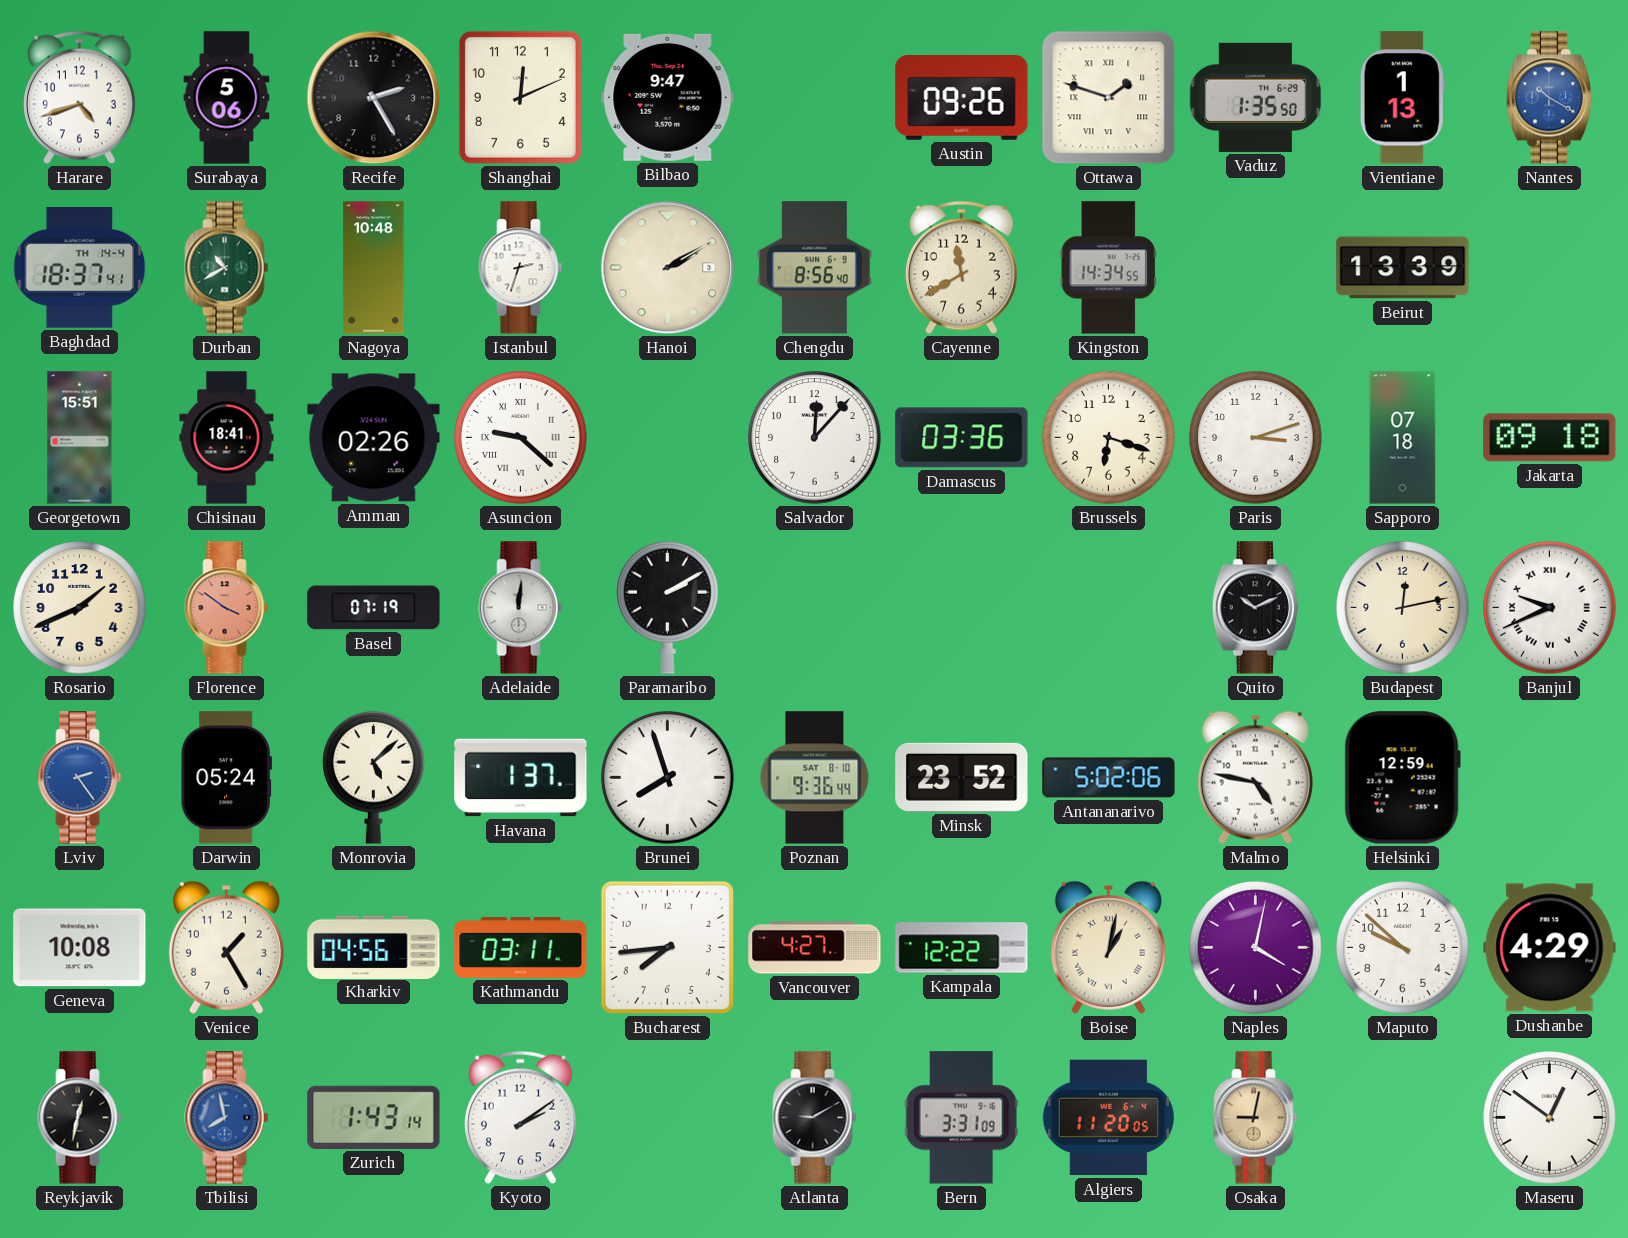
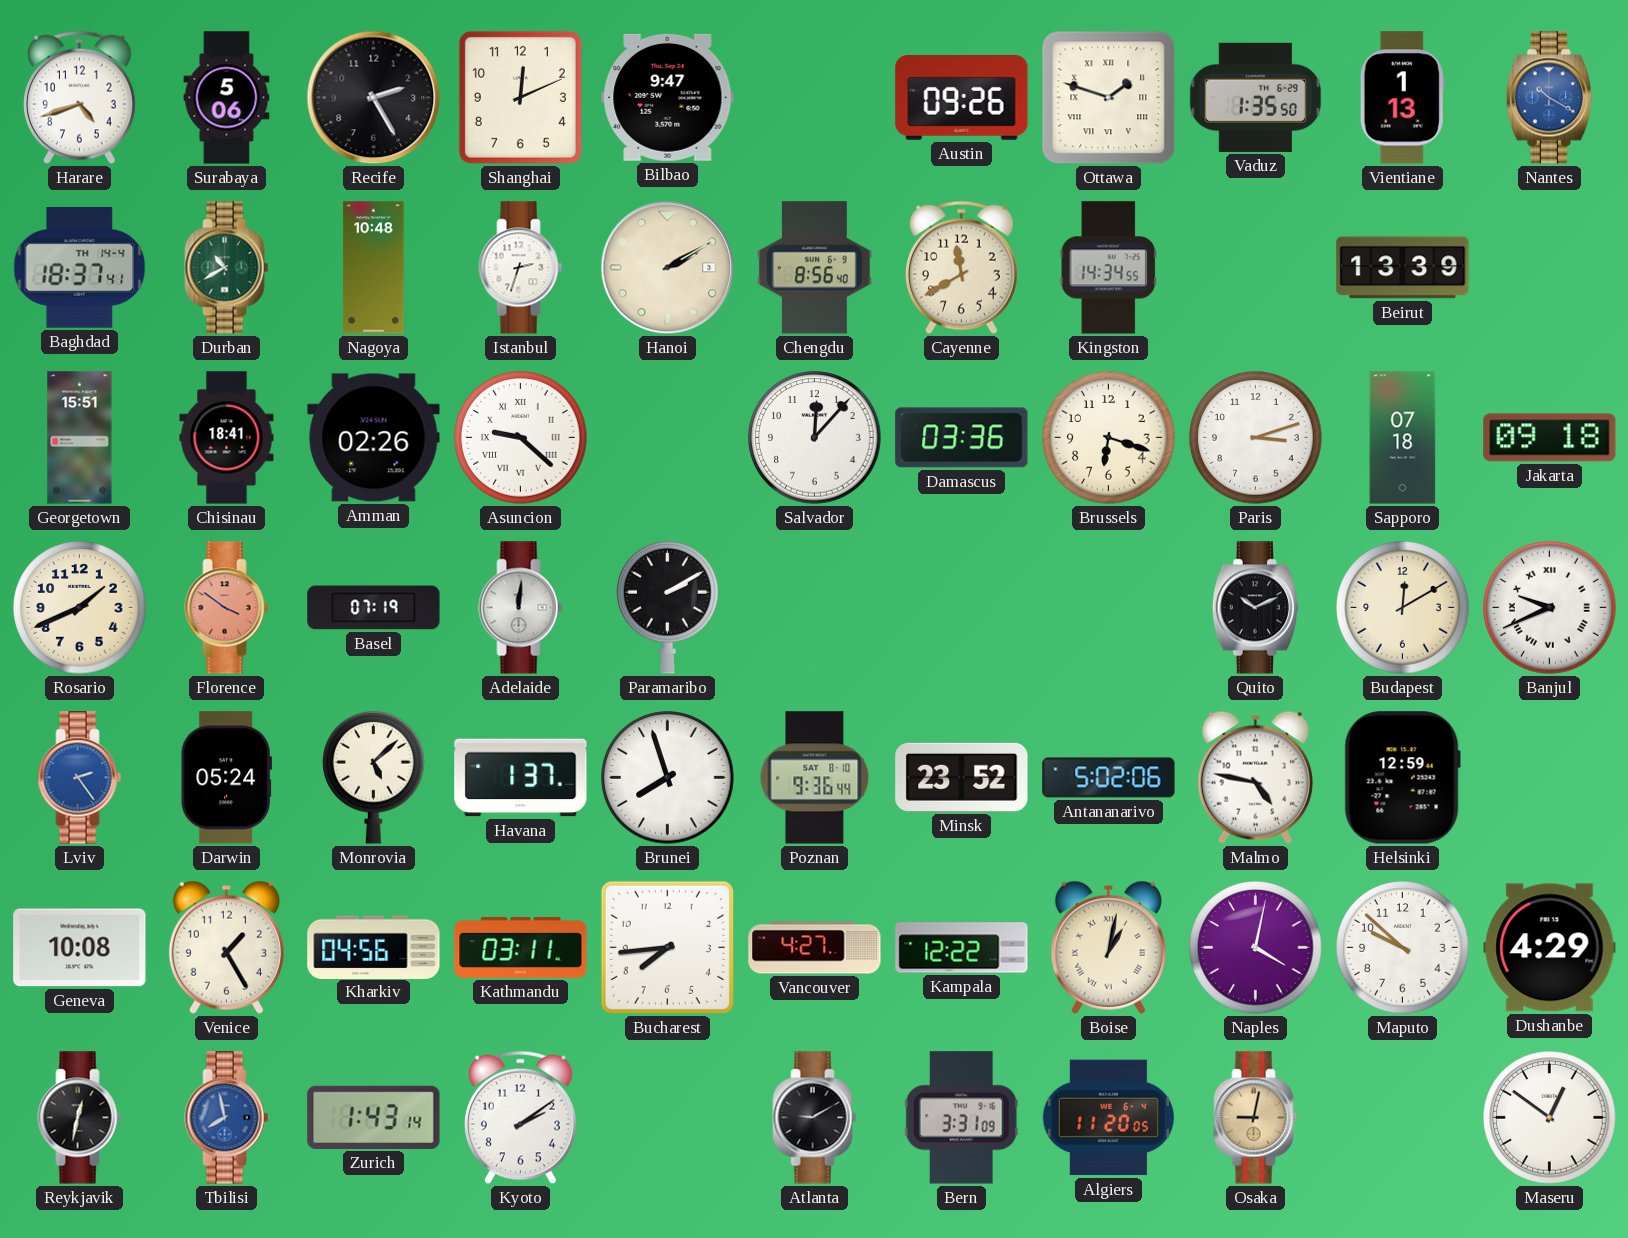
Budapest: 12:13 -> 12:10
